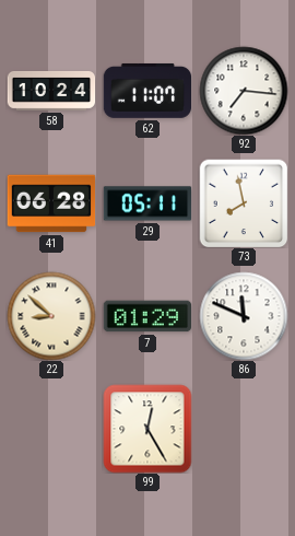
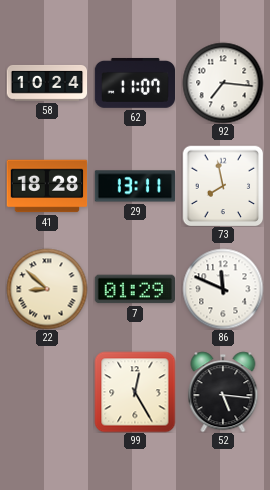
41: 06:28 -> 18:28
29: 05:11 -> 13:11
52: none -> 5:16
